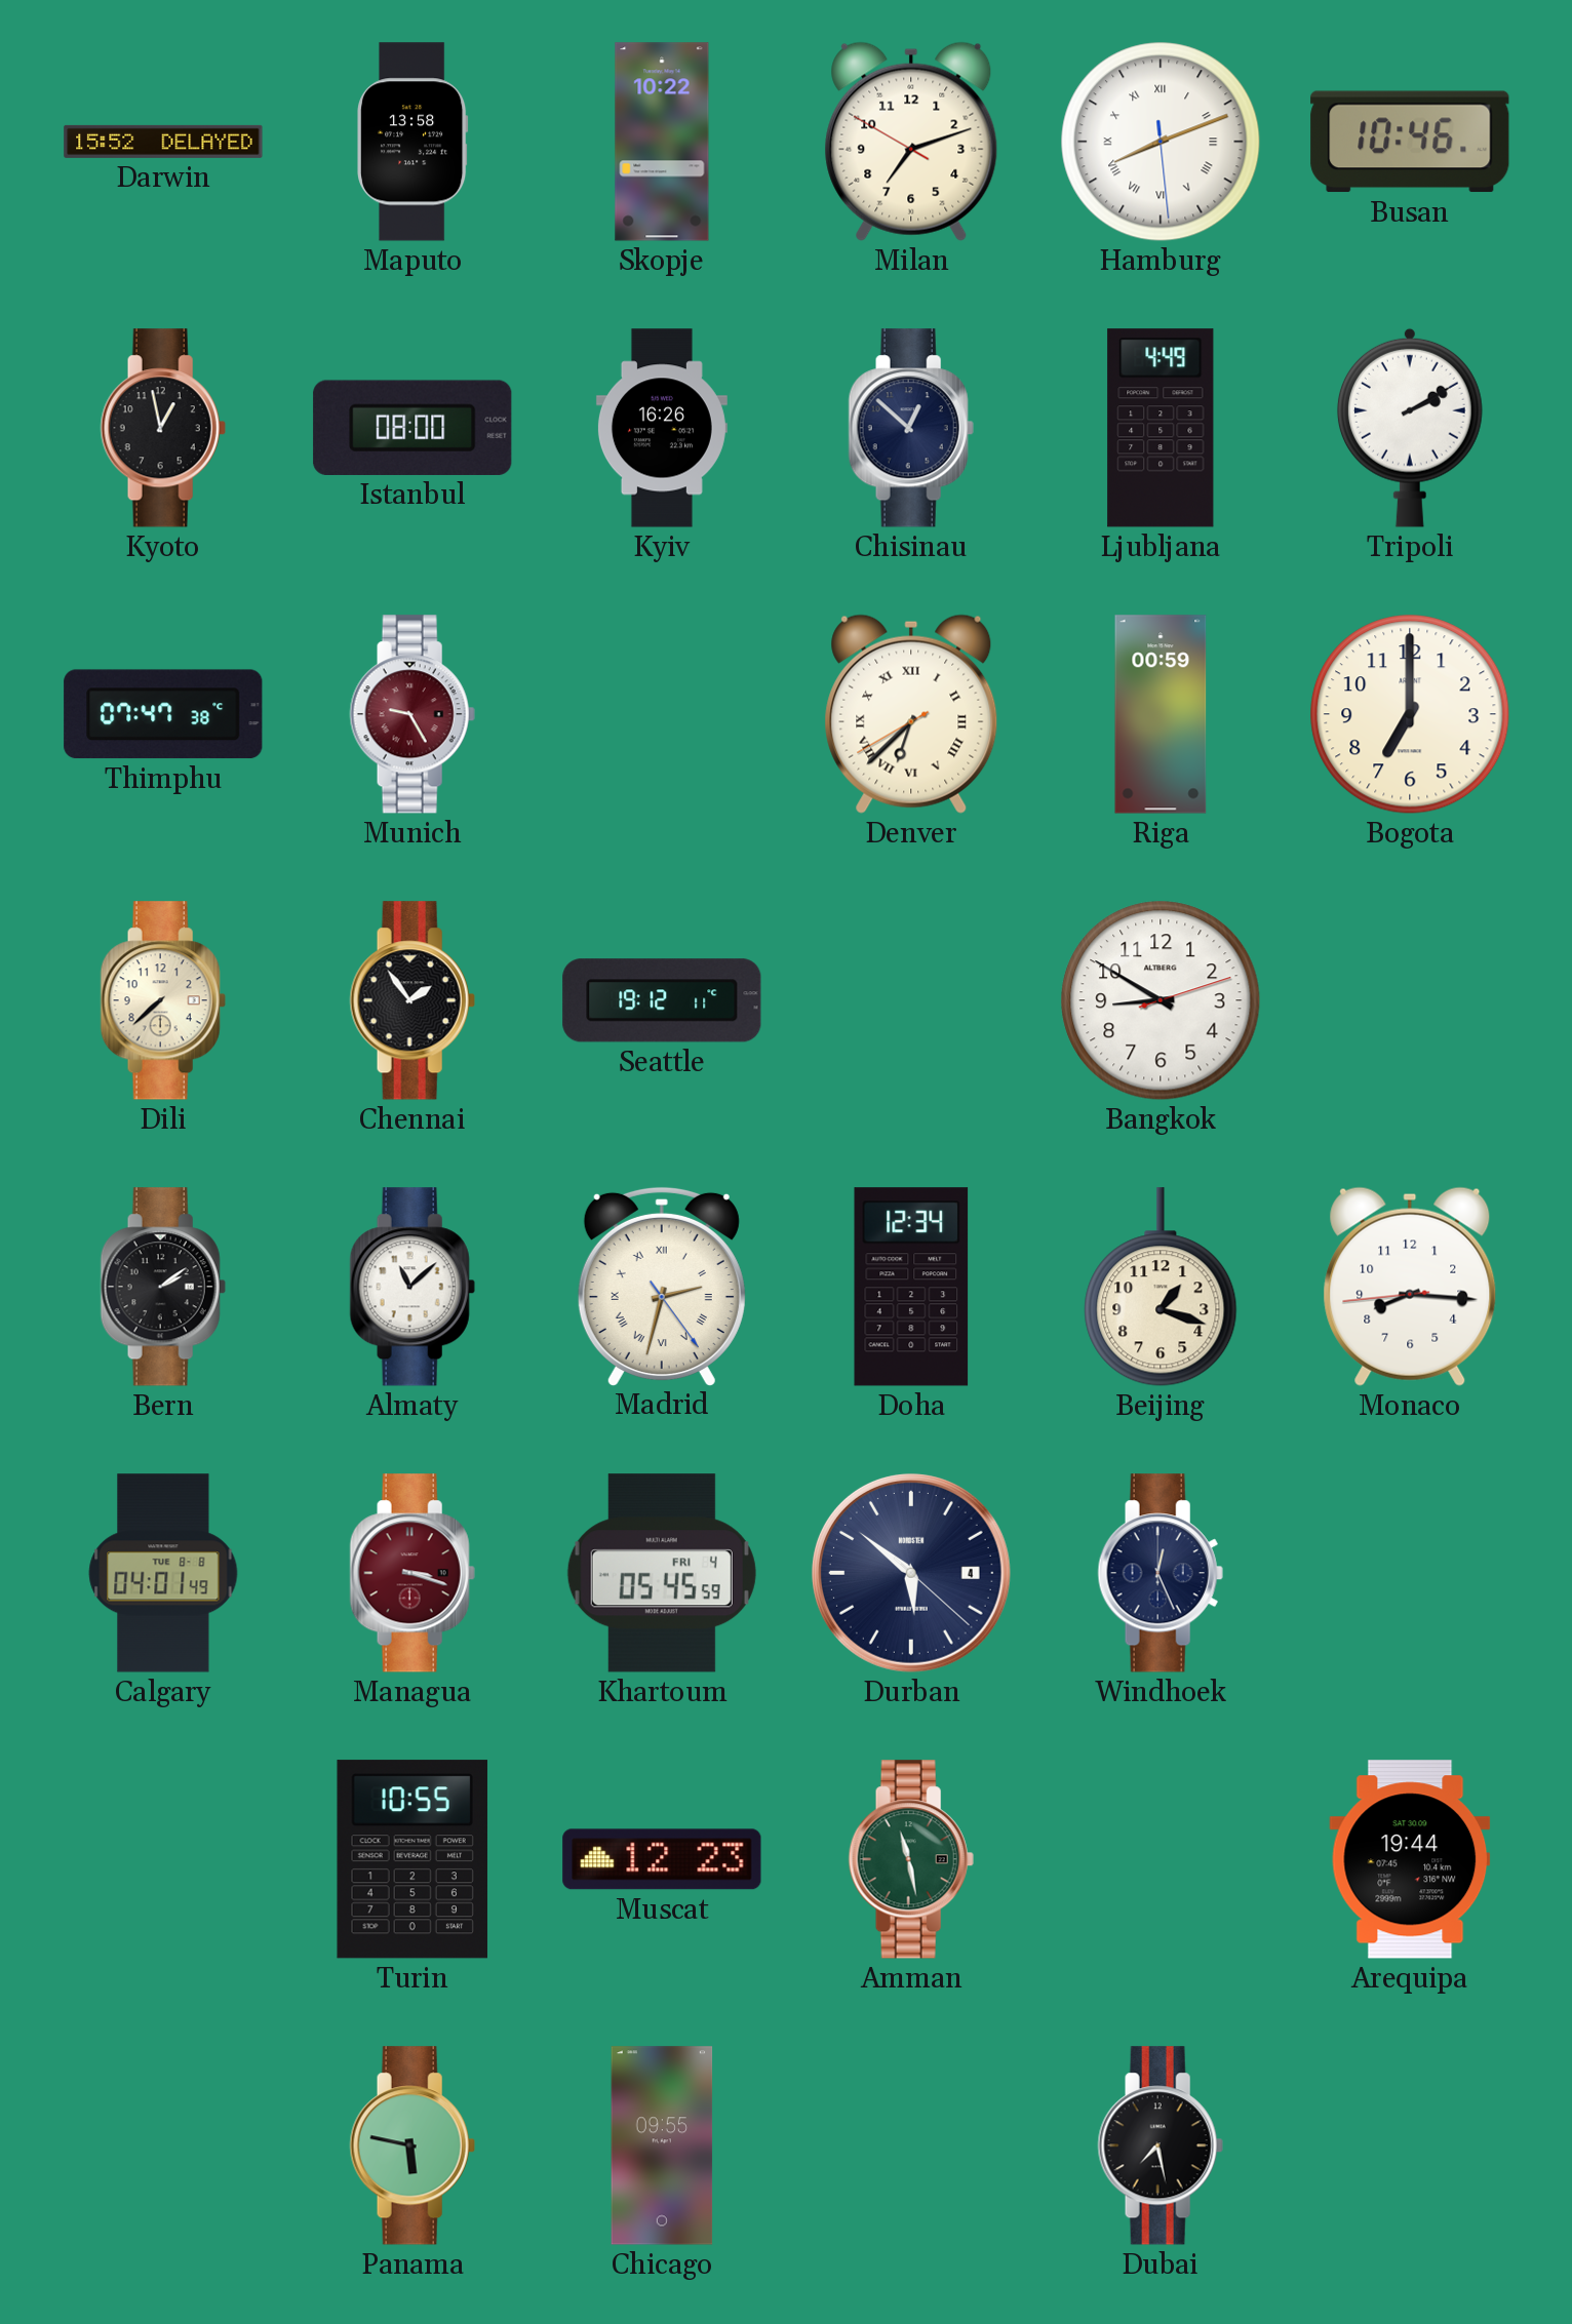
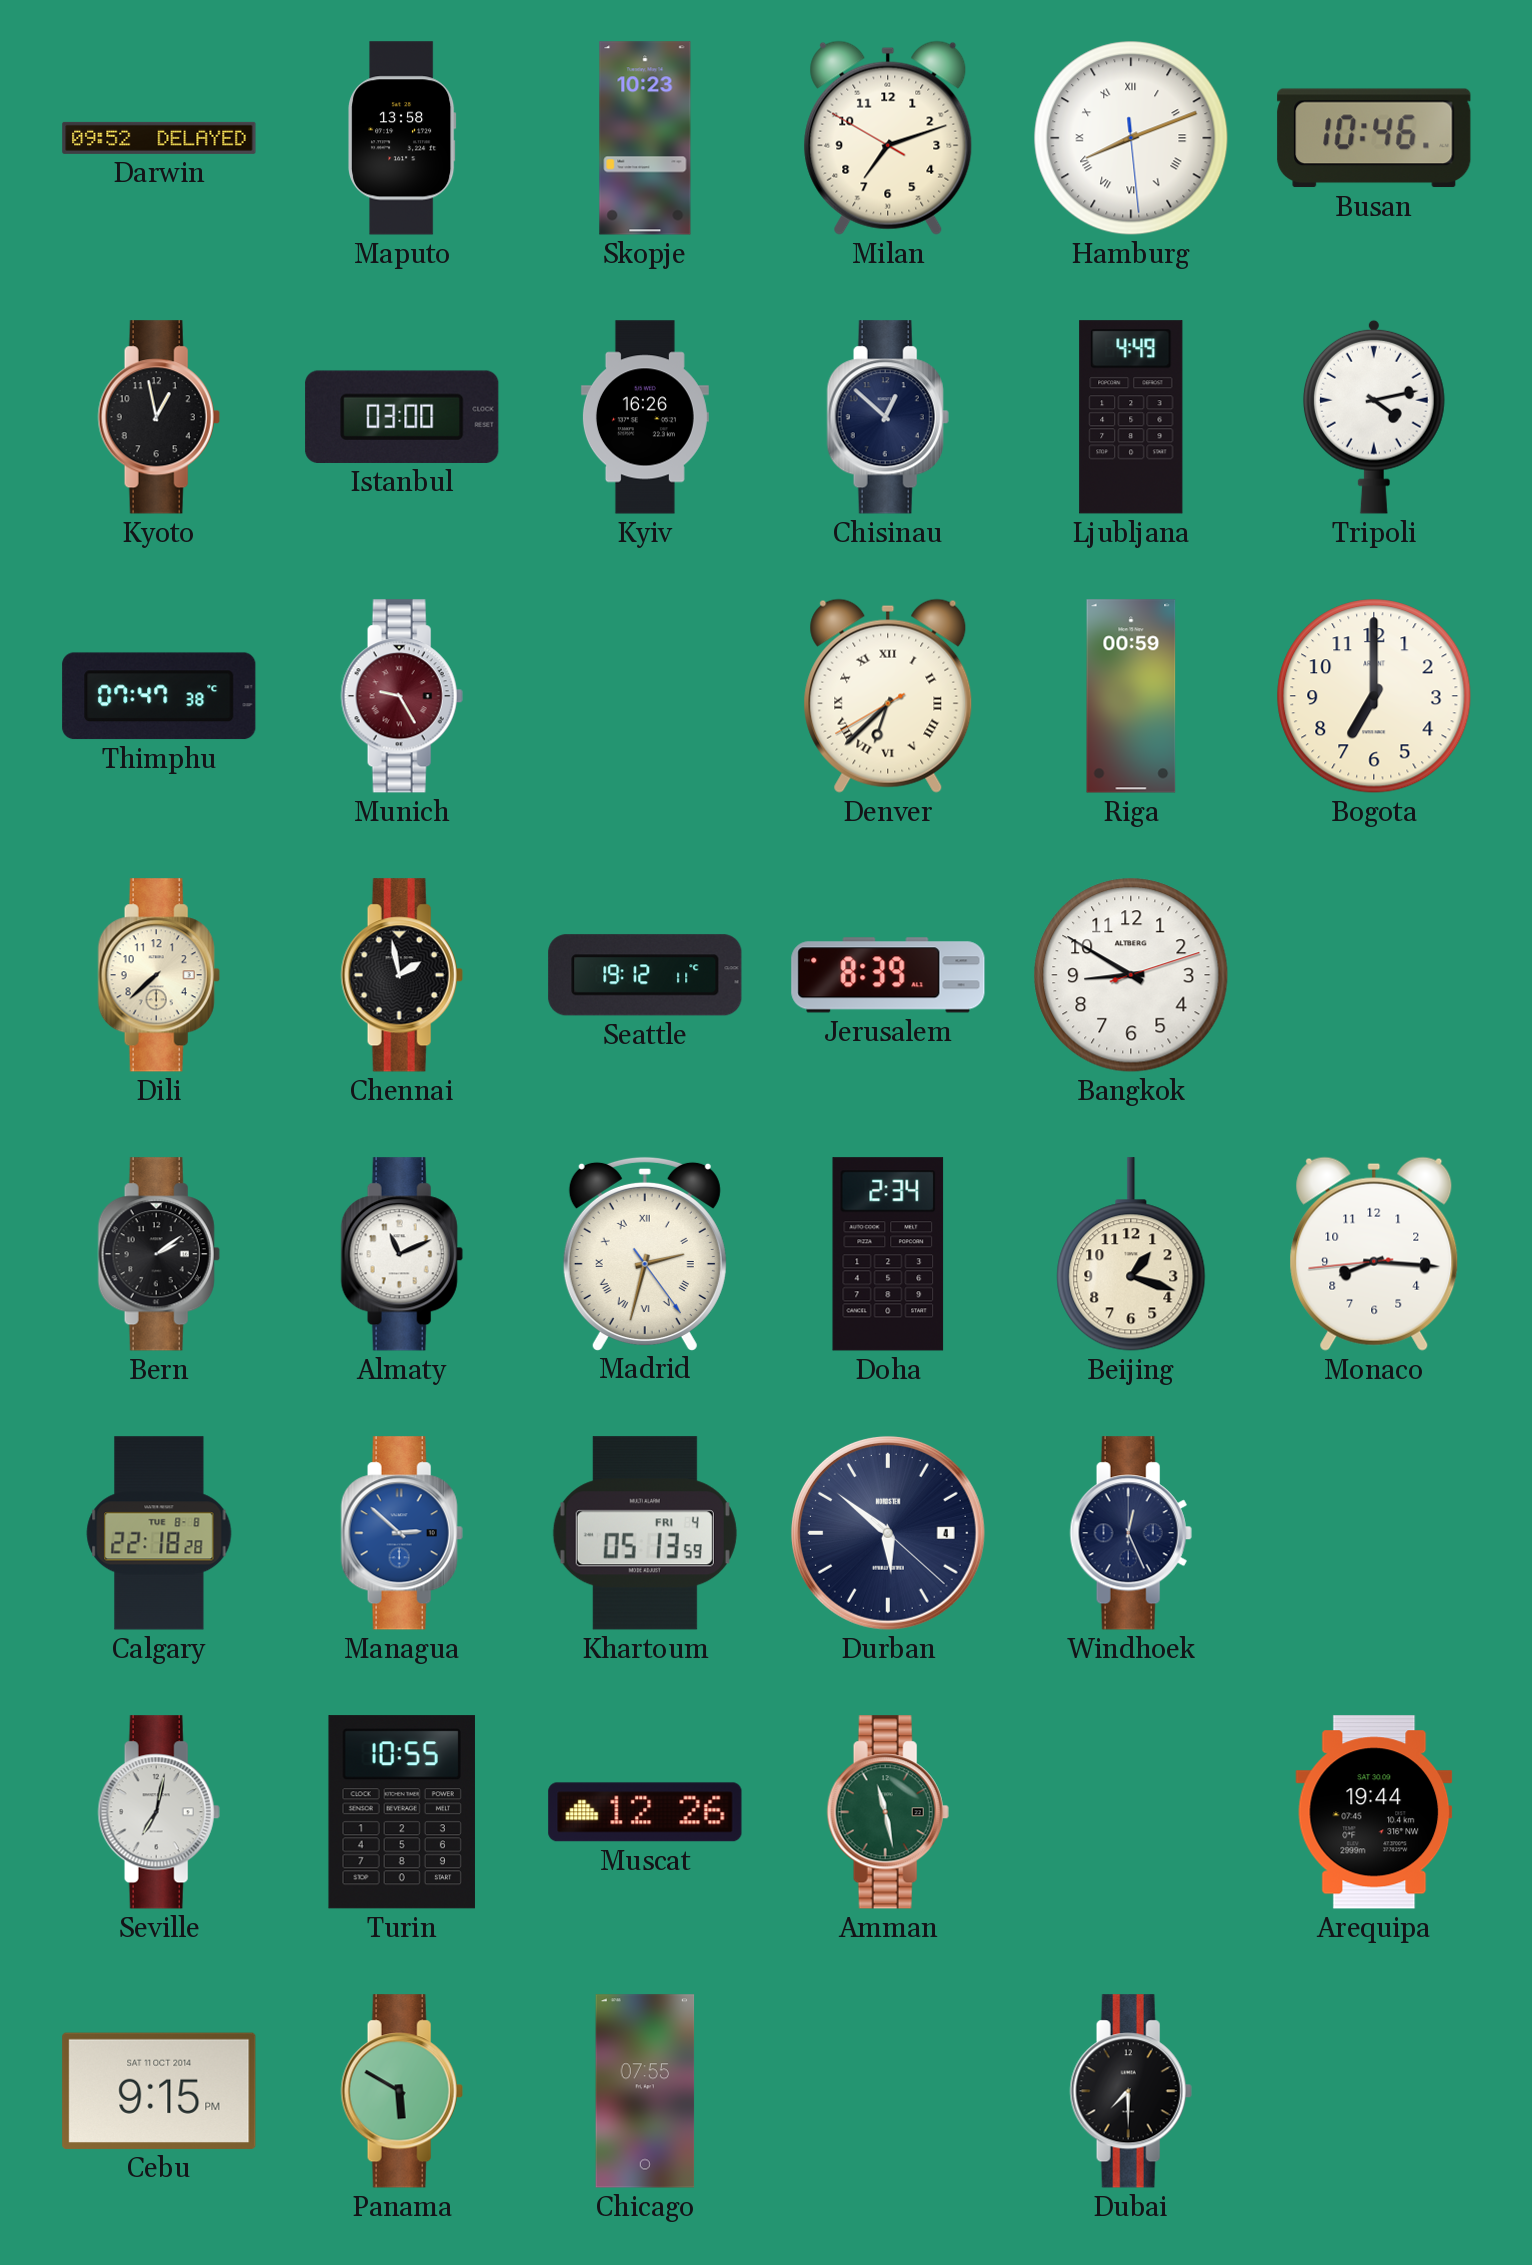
Darwin: 15:52 -> 09:52
Skopje: 10:22 -> 10:23
Istanbul: 08:00 -> 03:00
Tripoli: 2:10 -> 4:13
Chennai: 1:54 -> 1:58
Jerusalem: none -> 8:39
Almaty: 11:08 -> 11:11
Doha: 12:34 -> 2:34
Calgary: 04:01 -> 22:18
Managua: 3:18 -> 2:52
Managua dial: burgundy -> blue
Khartoum: 05:45 -> 05:13
Seville: none -> 7:02
Muscat: 12:23 -> 12:26
Cebu: none -> 9:15
Panama: 5:47 -> 5:50
Chicago: 09:55 -> 07:55
Dubai: 7:28 -> 7:30
